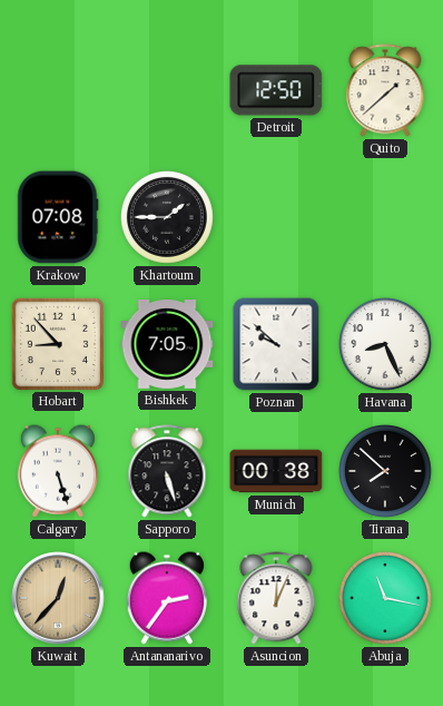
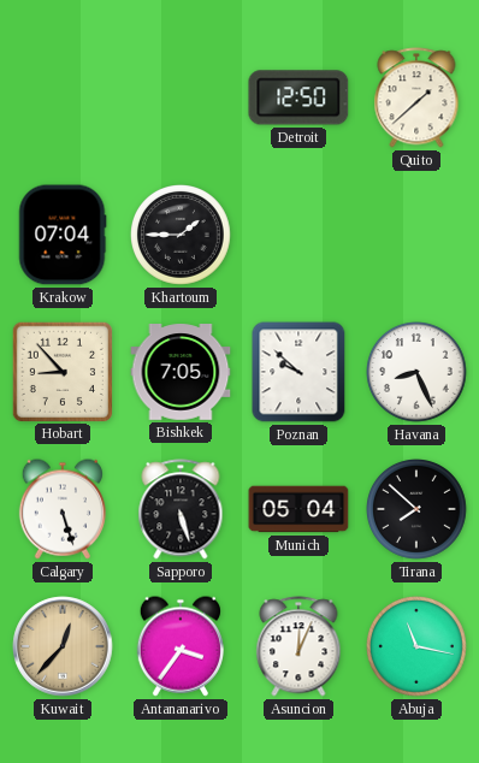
Krakow: 07:08 -> 07:04
Munich: 00:38 -> 05:04
Antananarivo: 2:36 -> 3:36
